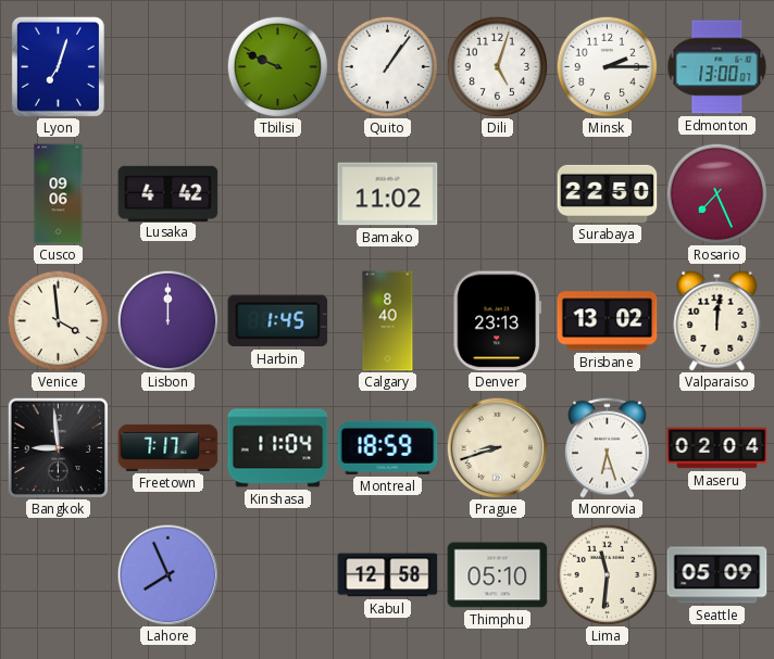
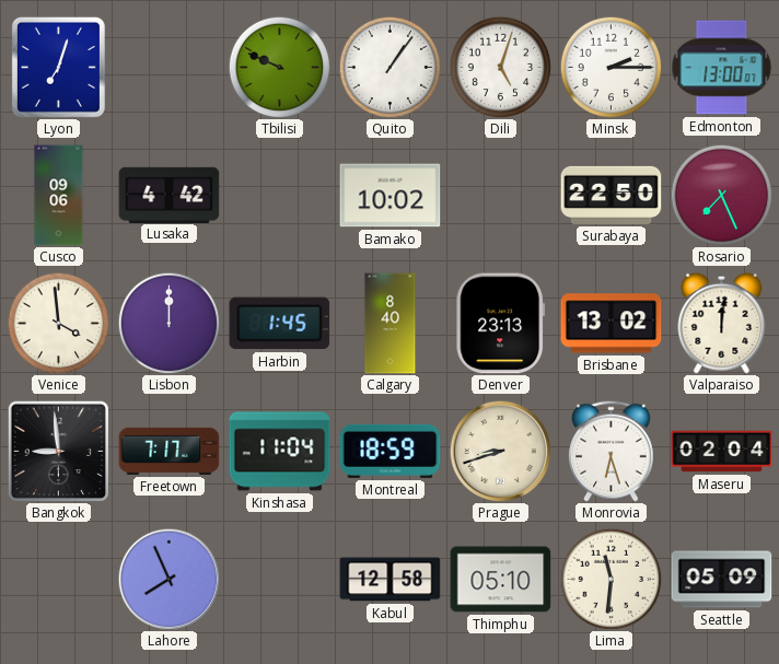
Bamako: 11:02 -> 10:02
